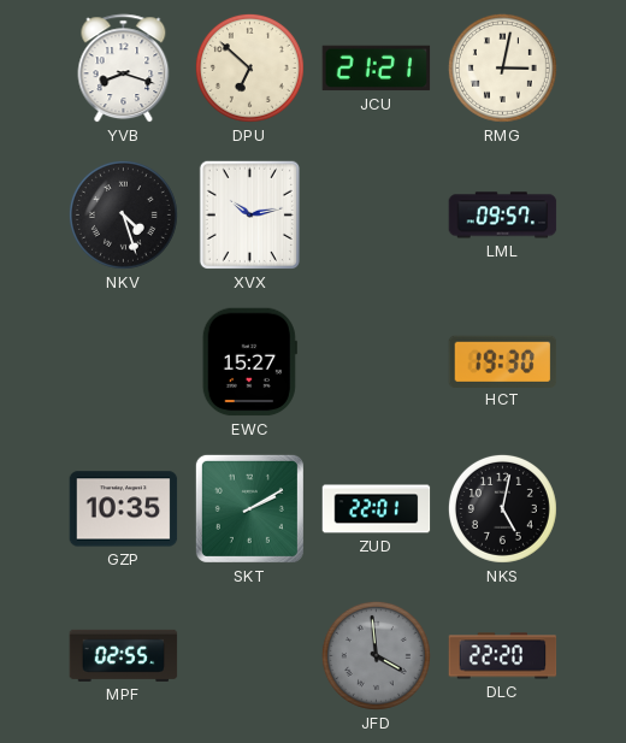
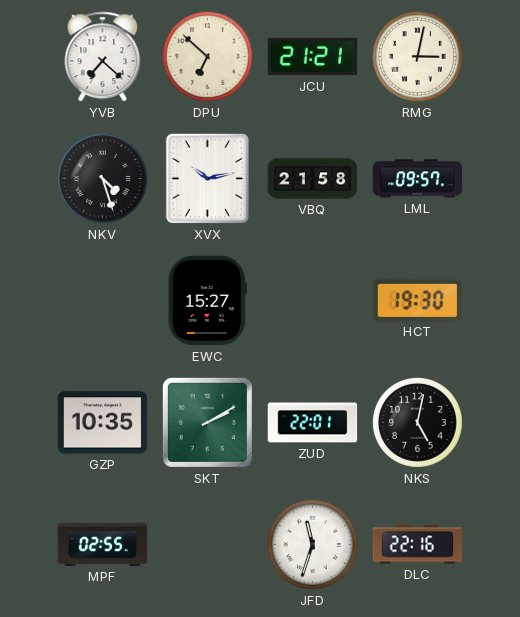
YVB: 8:18 -> 7:22
VBQ: none -> 21:58
JFD: 3:59 -> 11:33
JFD dial: grey -> white
DLC: 22:20 -> 22:16
